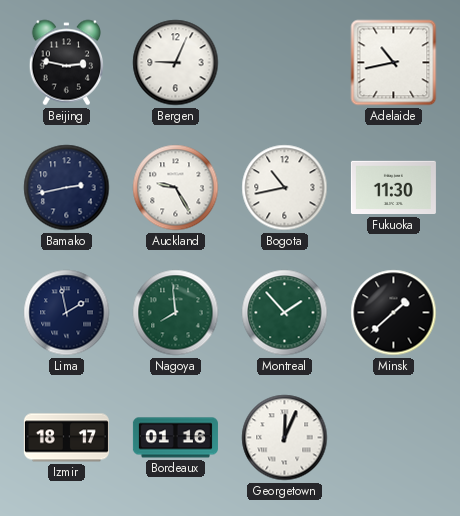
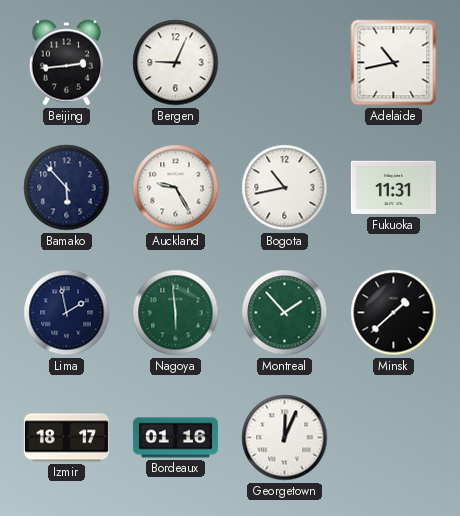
Beijing: 2:47 -> 2:44
Bamako: 2:43 -> 5:53
Fukuoka: 11:30 -> 11:31
Nagoya: 7:59 -> 5:59
